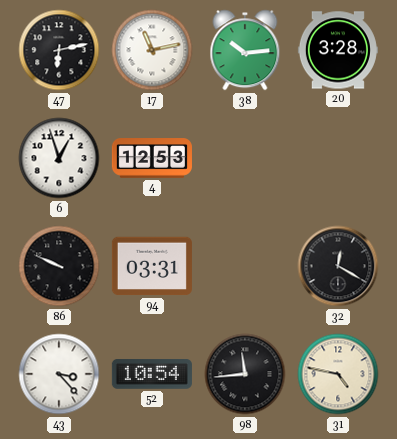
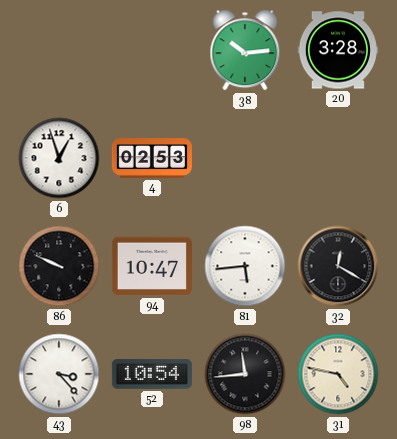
47: 6:13 -> none
17: 11:13 -> none
4: 12:53 -> 02:53
94: 03:31 -> 10:47
81: none -> 5:44
